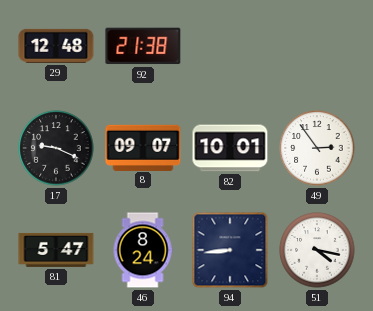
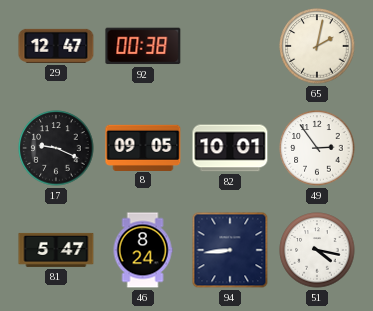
29: 12:48 -> 12:47
92: 21:38 -> 00:38
65: none -> 2:02
8: 09:07 -> 09:05
